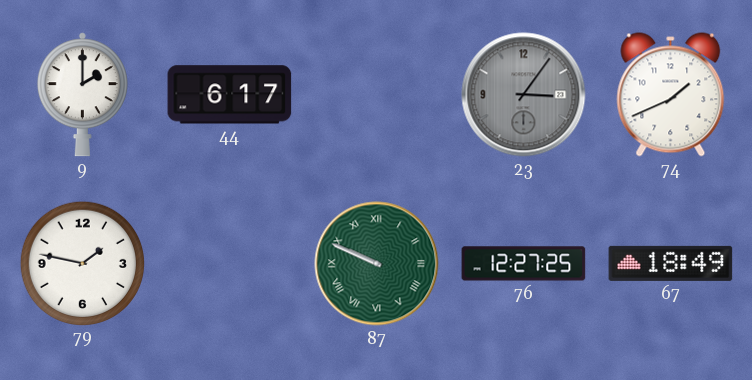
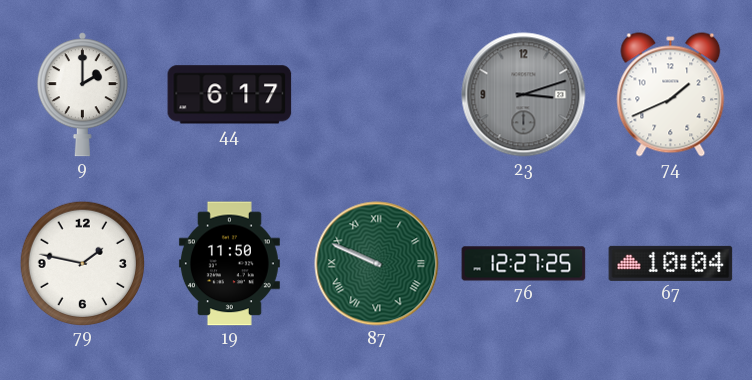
23: 3:06 -> 3:12
19: none -> 11:50
67: 18:49 -> 10:04
